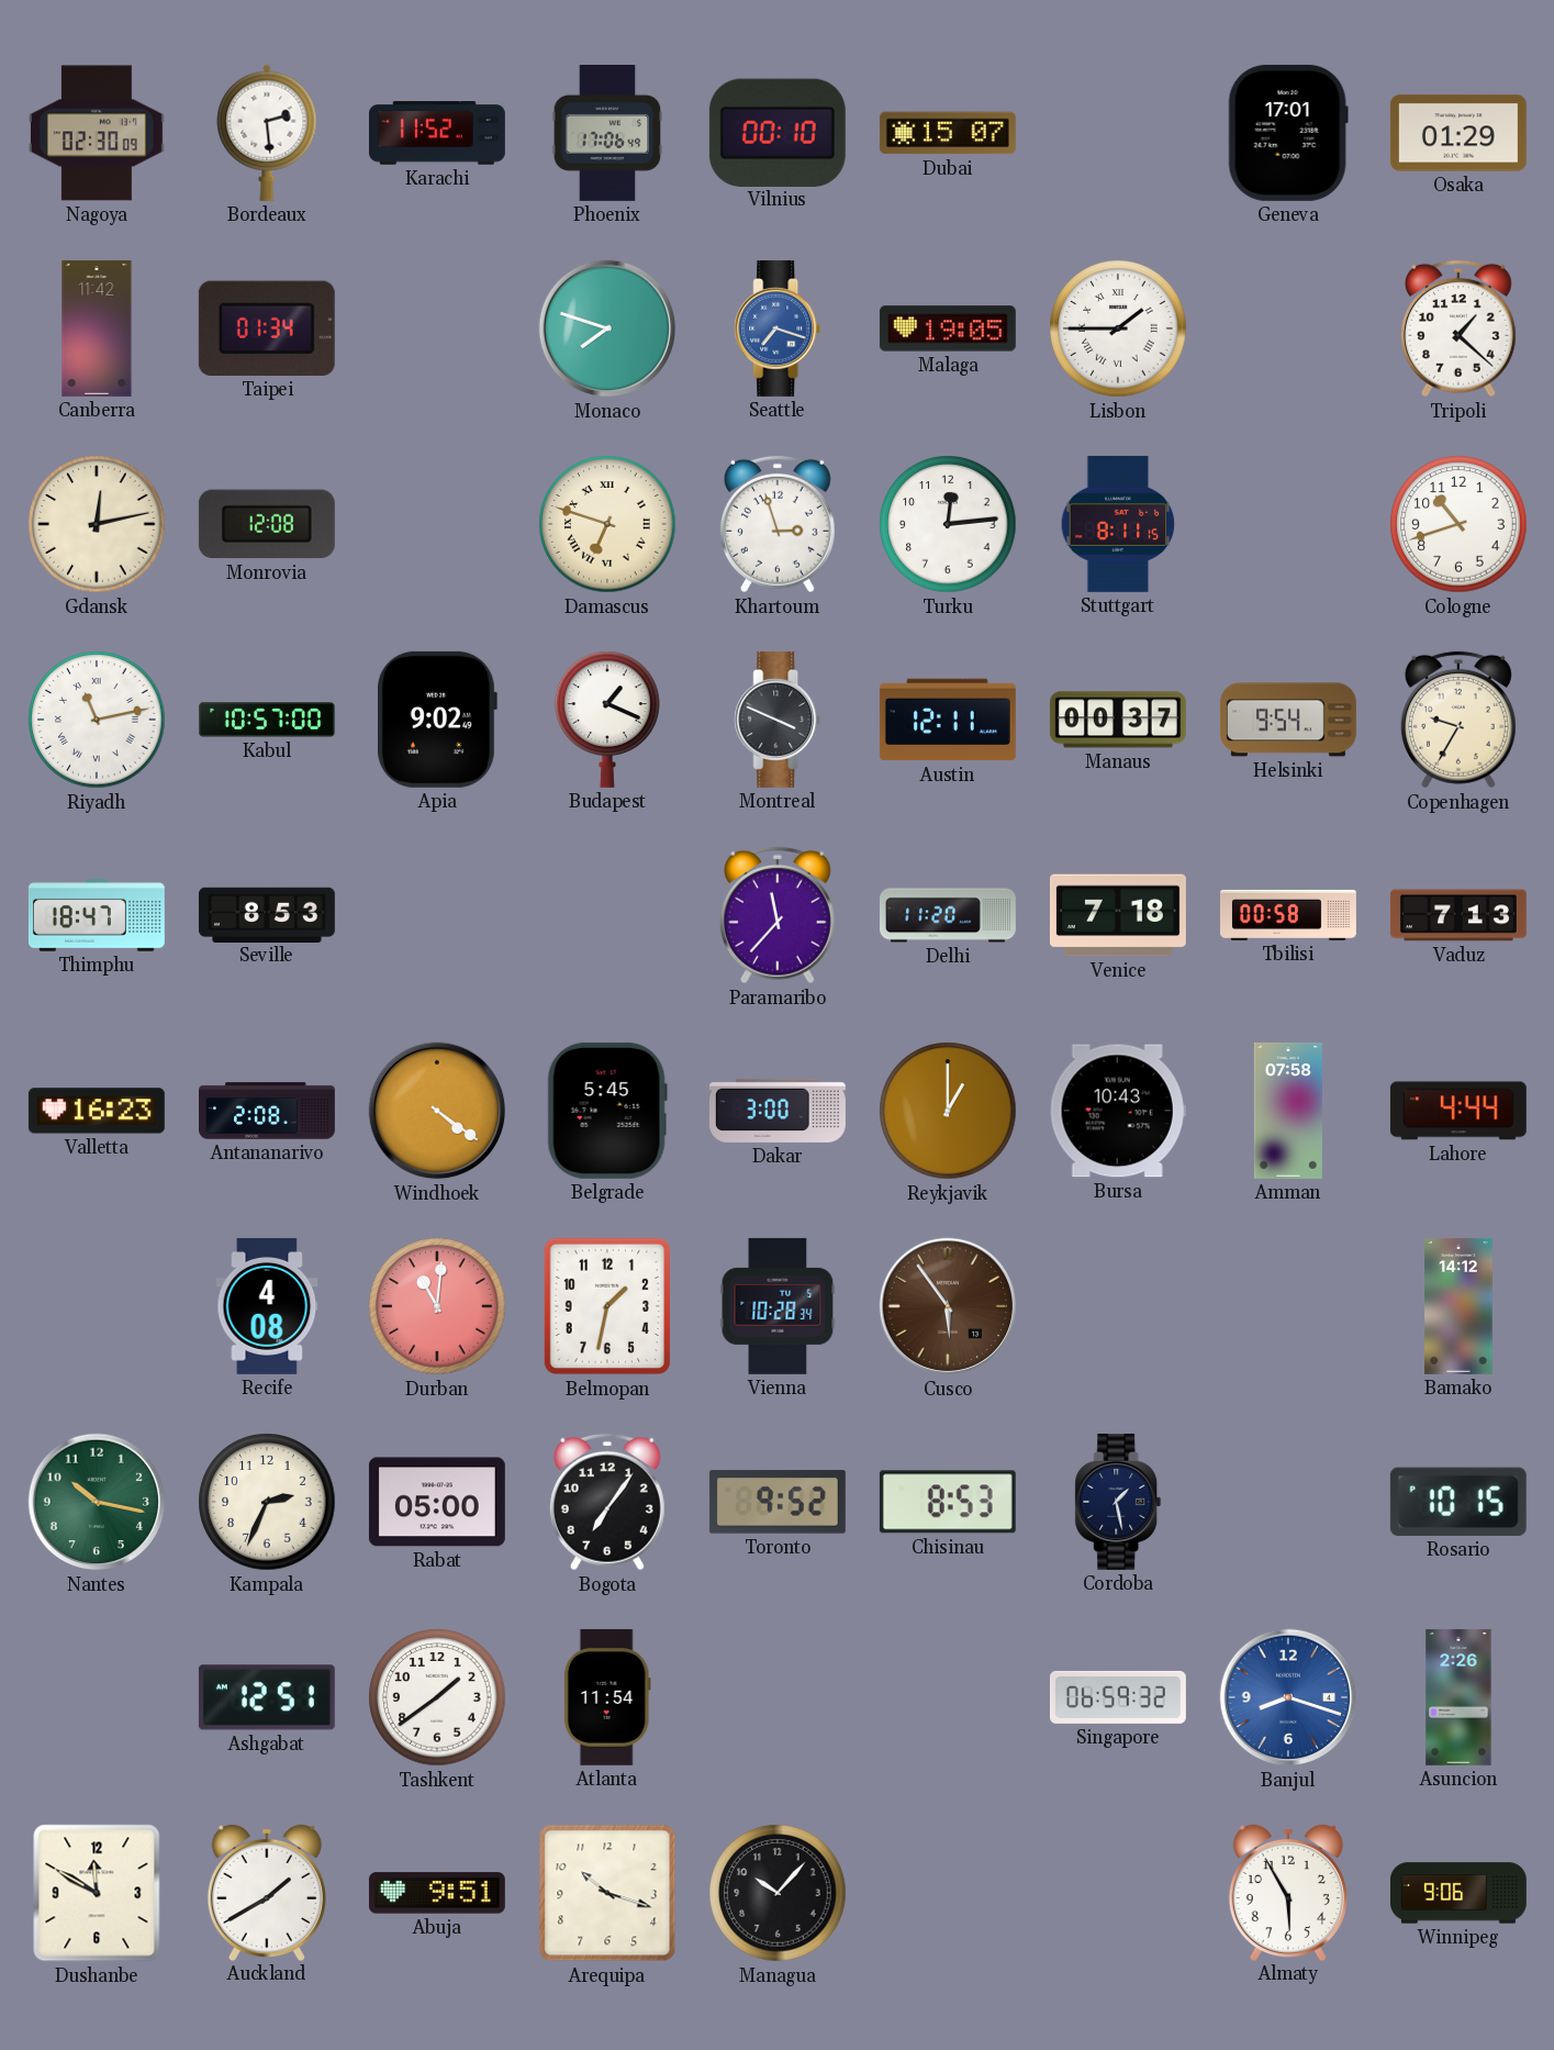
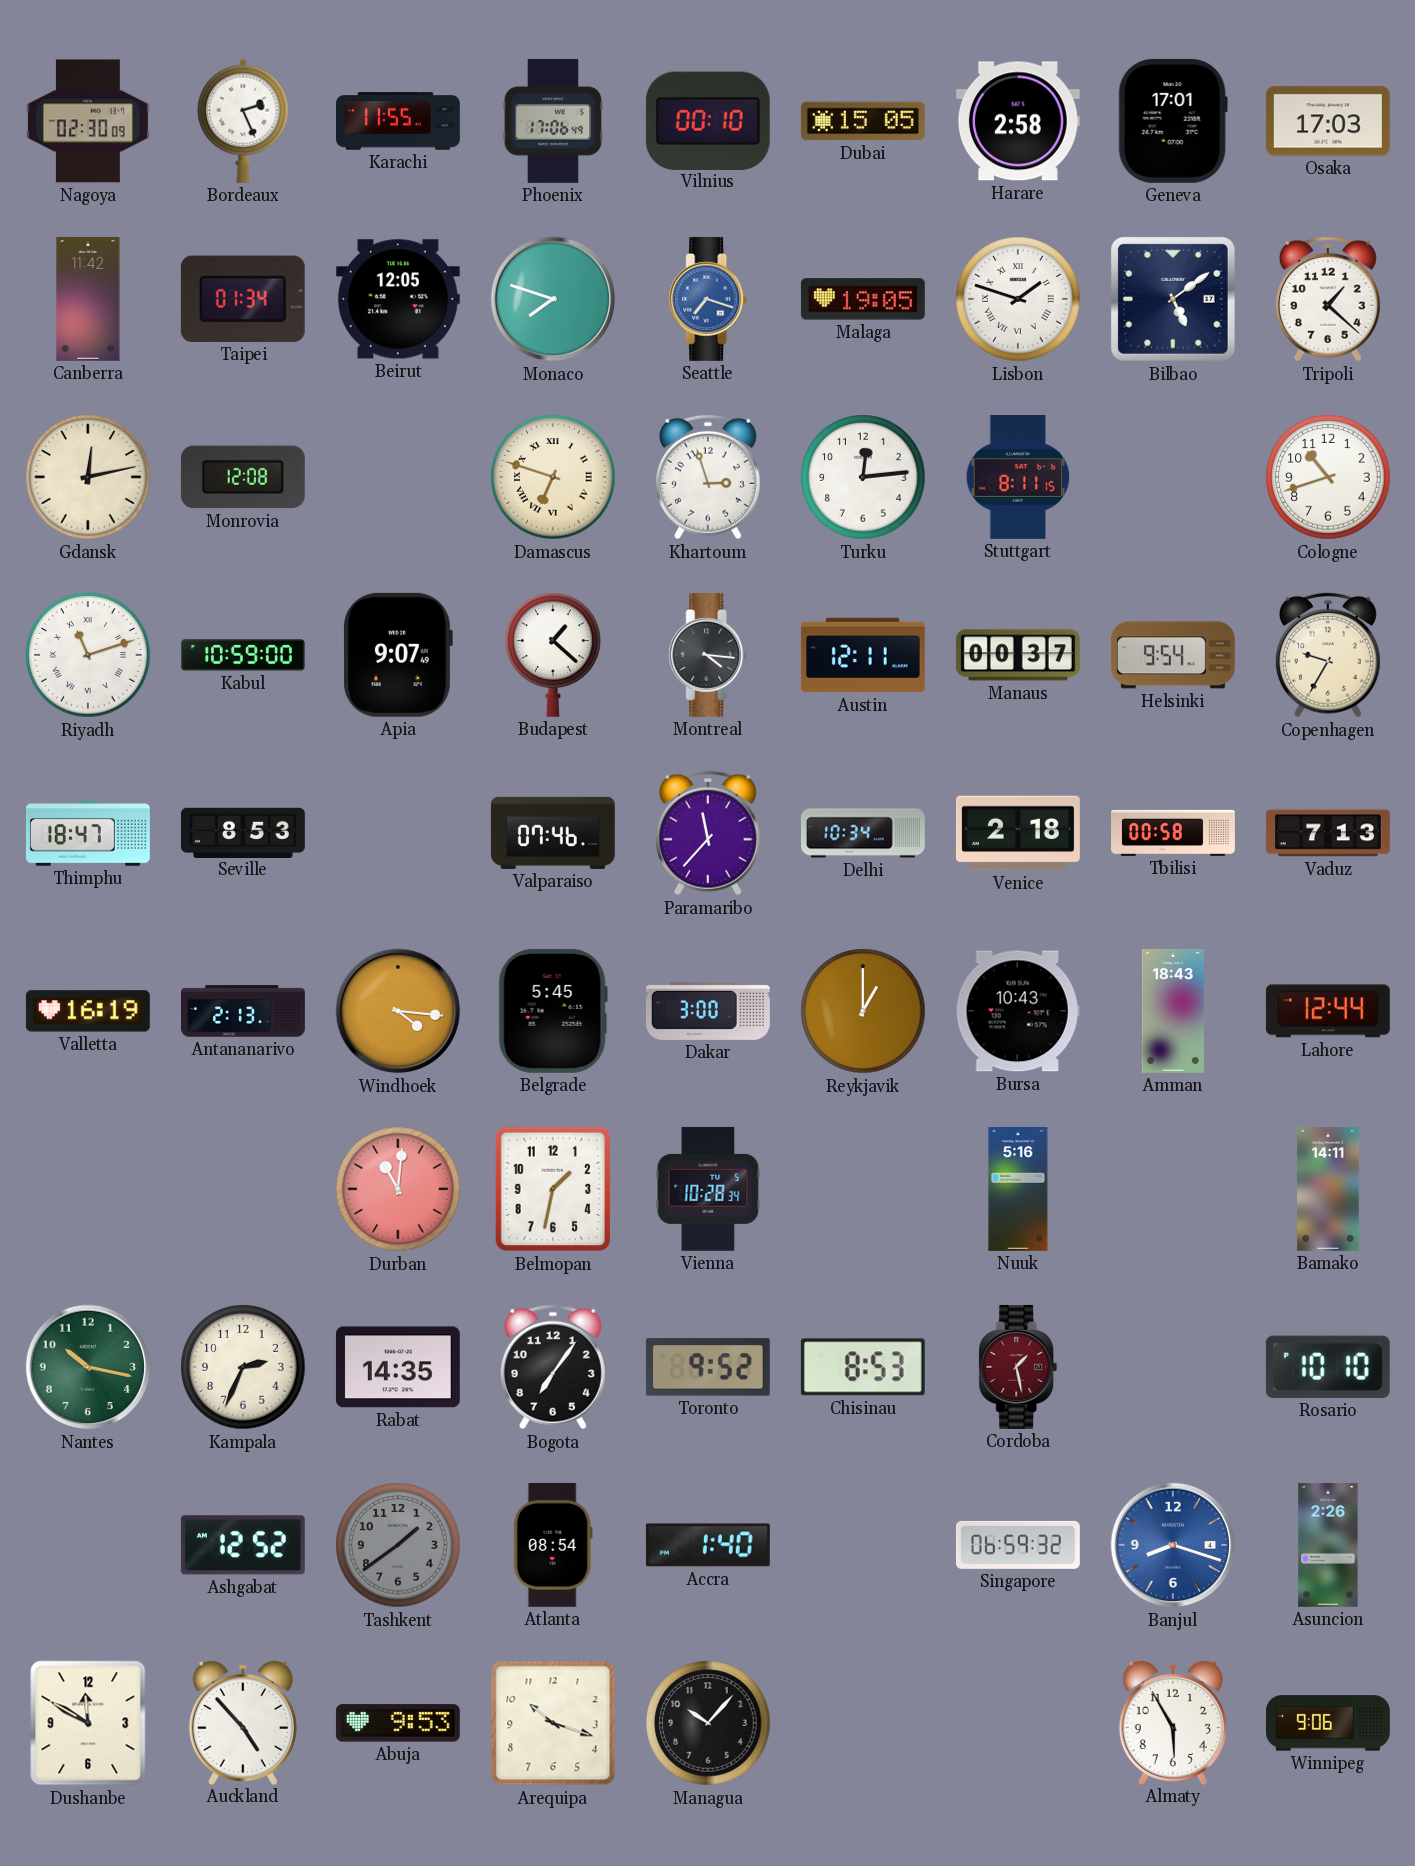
Bordeaux: 2:29 -> 2:26
Karachi: 11:52 -> 11:55
Dubai: 15:07 -> 15:05
Harare: none -> 2:58
Osaka: 01:29 -> 17:03
Beirut: none -> 12:05
Lisbon: 1:45 -> 1:48
Bilbao: none -> 5:09
Riyadh: 11:13 -> 11:12
Kabul: 10:57 -> 10:59
Apia: 9:02 -> 9:07
Budapest: 1:19 -> 1:22
Montreal: 3:49 -> 4:16
Valparaiso: none -> 07:46
Delhi: 11:20 -> 10:34
Venice: 7:18 -> 2:18
Valletta: 16:23 -> 16:19
Antananarivo: 2:08 -> 2:13
Windhoek: 4:21 -> 4:16
Amman: 07:58 -> 18:43
Lahore: 4:44 -> 12:44
Recife: 4:08 -> none
Cusco: 5:54 -> none
Nuuk: none -> 5:16
Bamako: 14:12 -> 14:11
Rabat: 05:00 -> 14:35
Cordoba dial: navy -> burgundy
Rosario: 10:15 -> 10:10
Ashgabat: 12:51 -> 12:52
Tashkent dial: white -> grey
Atlanta: 11:54 -> 08:54
Accra: none -> 1:40
Auckland: 1:40 -> 4:53
Abuja: 9:51 -> 9:53
